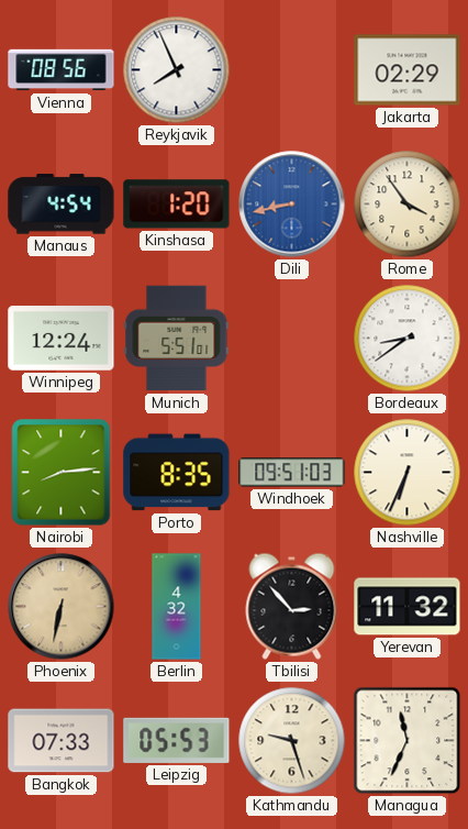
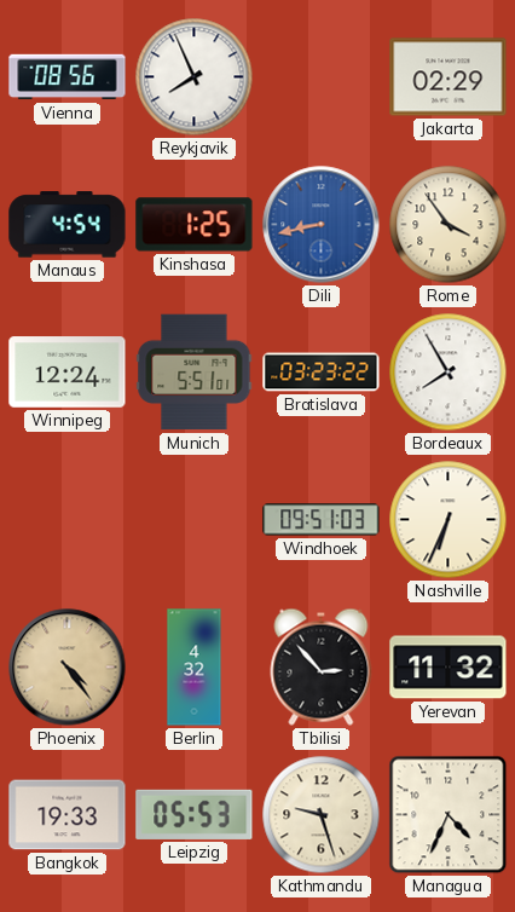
Kinshasa: 1:20 -> 1:25
Bratislava: none -> 03:23
Bordeaux: 8:39 -> 7:55
Nairobi: 8:14 -> none
Porto: 8:35 -> none
Phoenix: 6:32 -> 4:24
Bangkok: 07:33 -> 19:33
Managua: 11:34 -> 4:34
